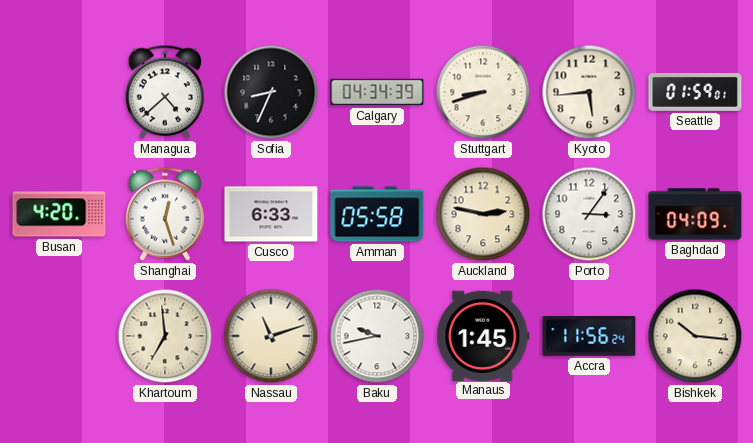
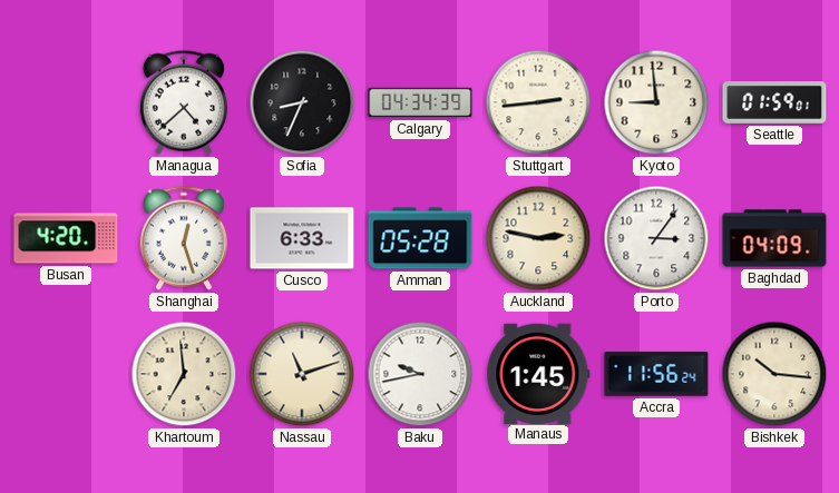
Stuttgart: 8:42 -> 2:44
Kyoto: 5:44 -> 8:59
Amman: 05:58 -> 05:28
